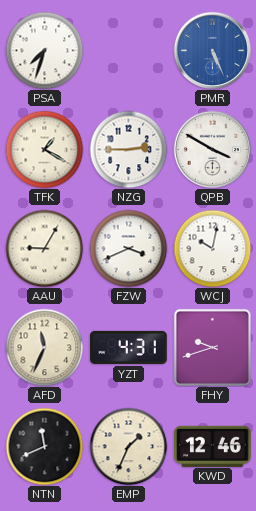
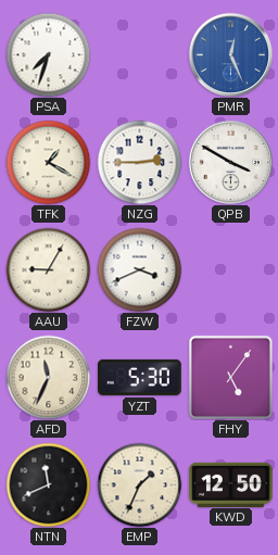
PMR: 5:26 -> 12:26
WCJ: 10:02 -> none
YZT: 4:31 -> 5:30
FHY: 9:42 -> 5:06
KWD: 12:46 -> 12:50
